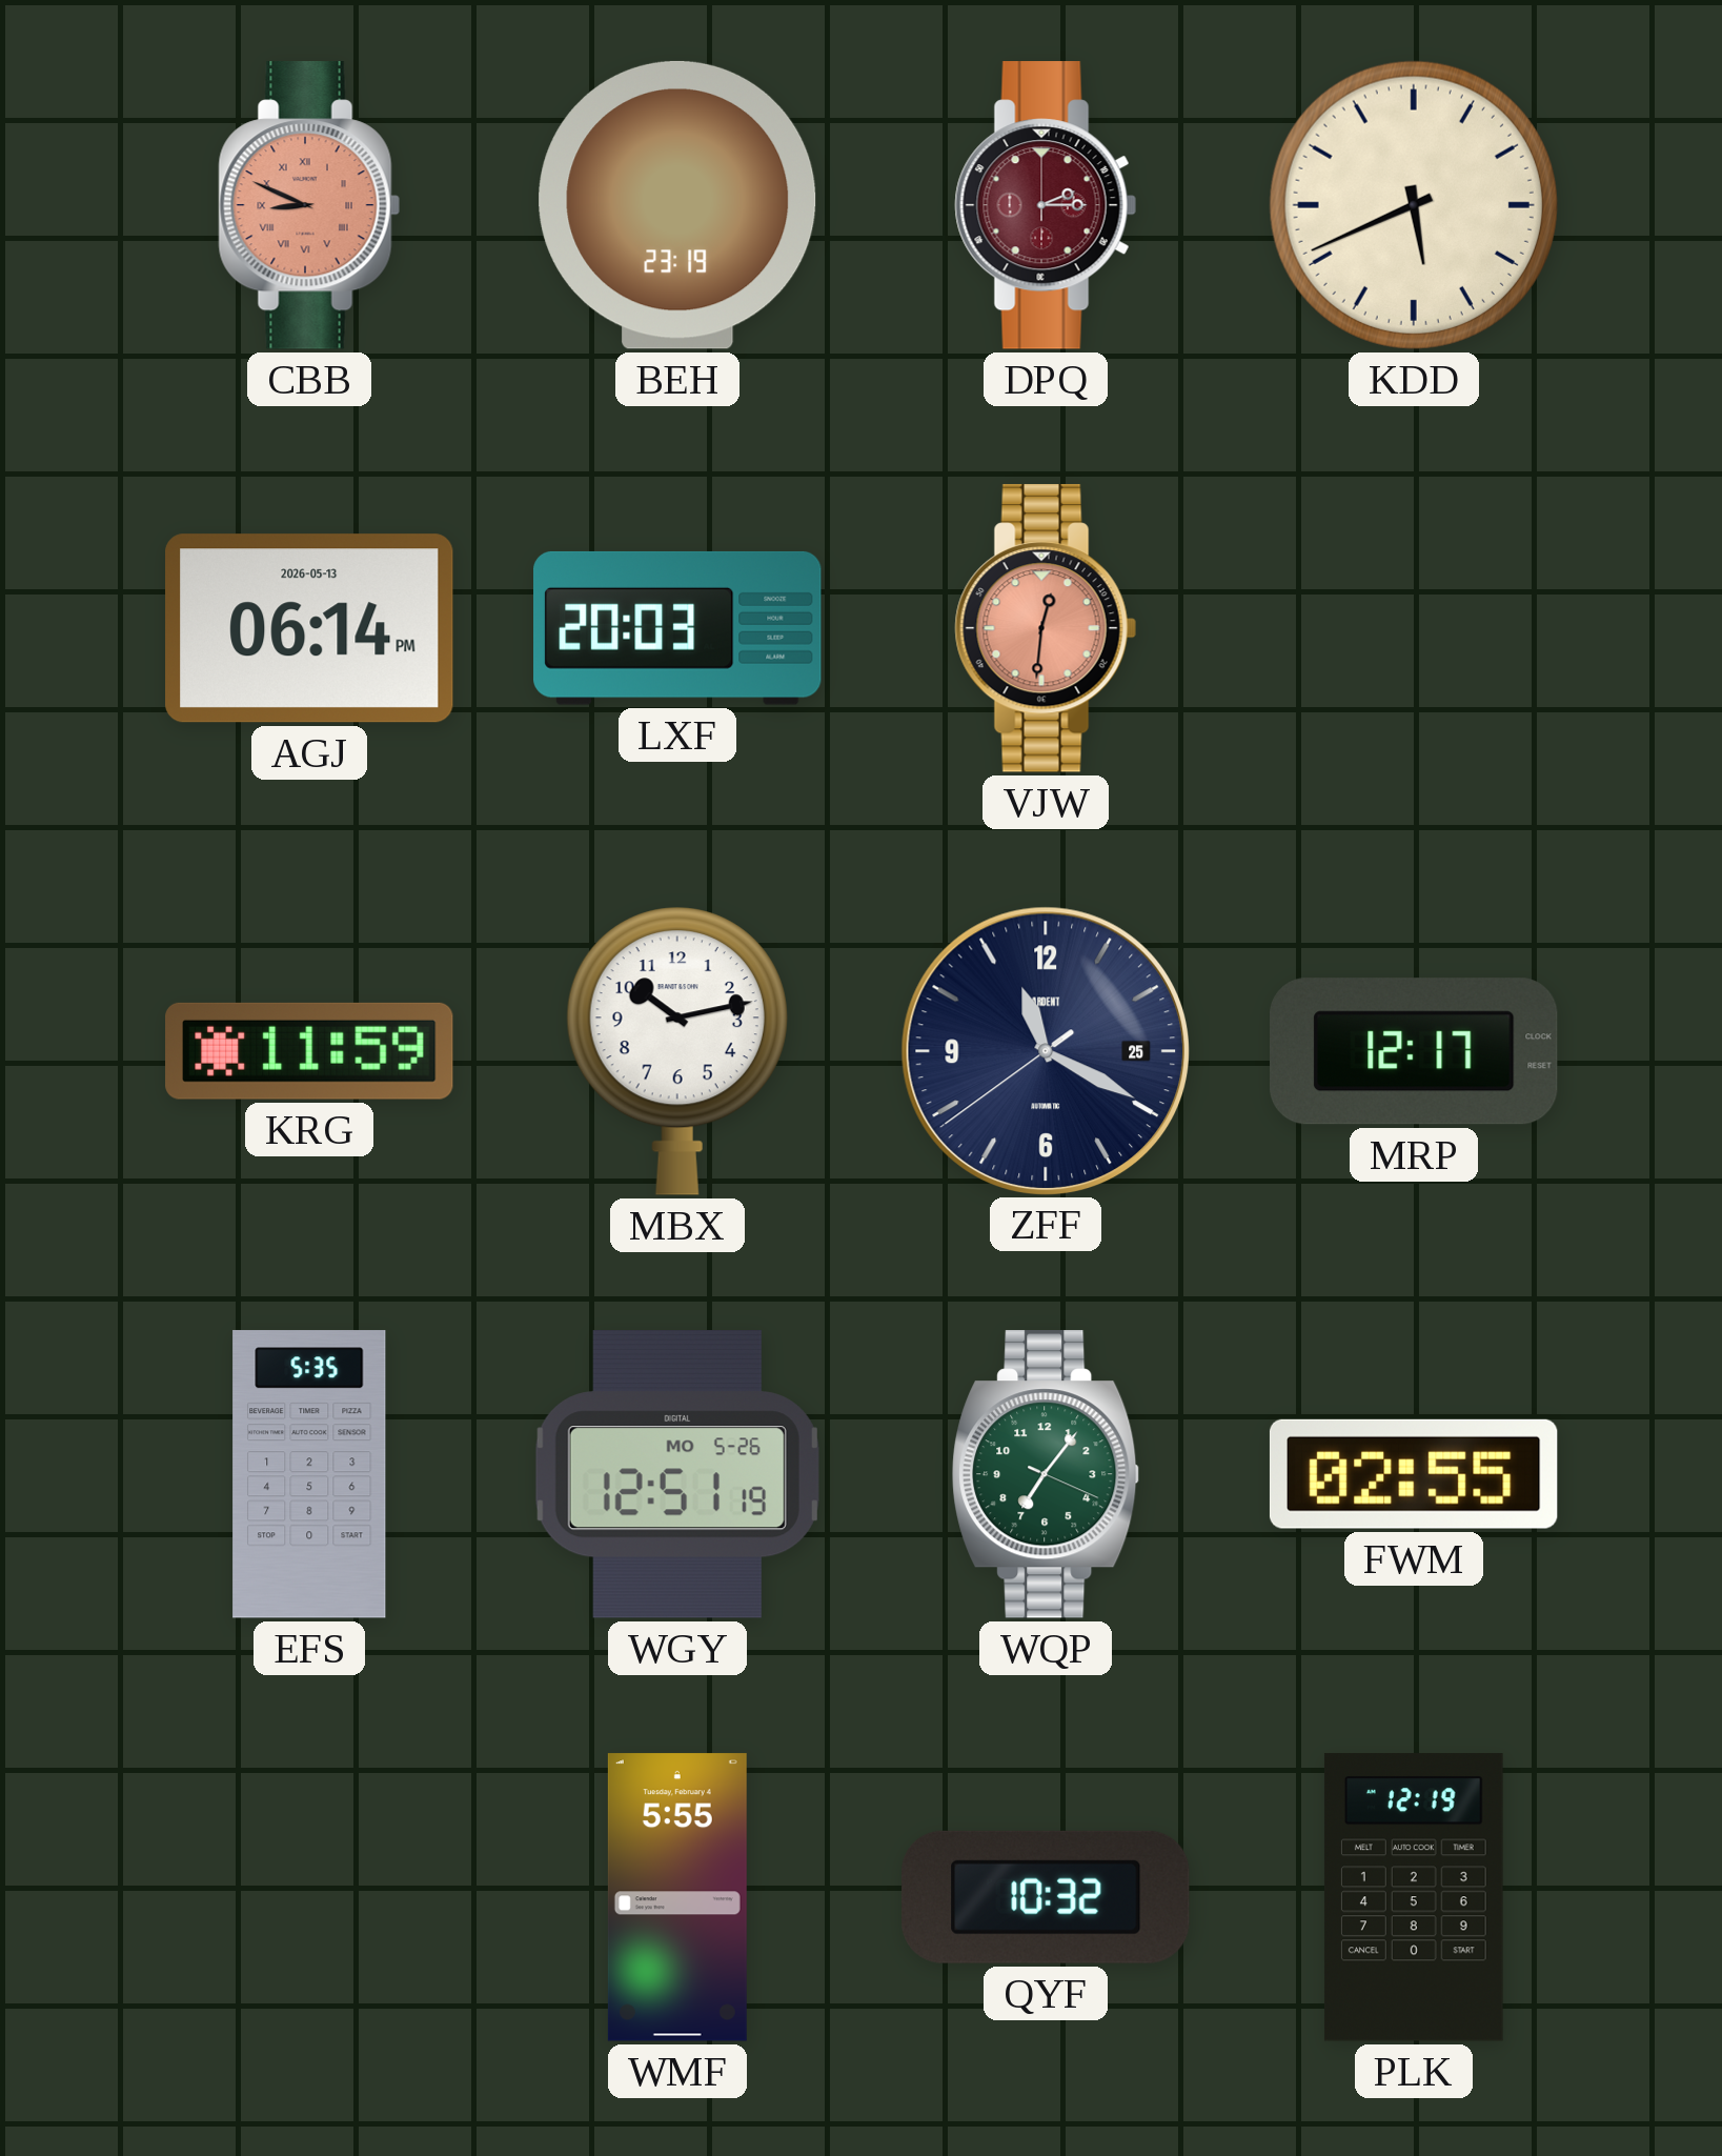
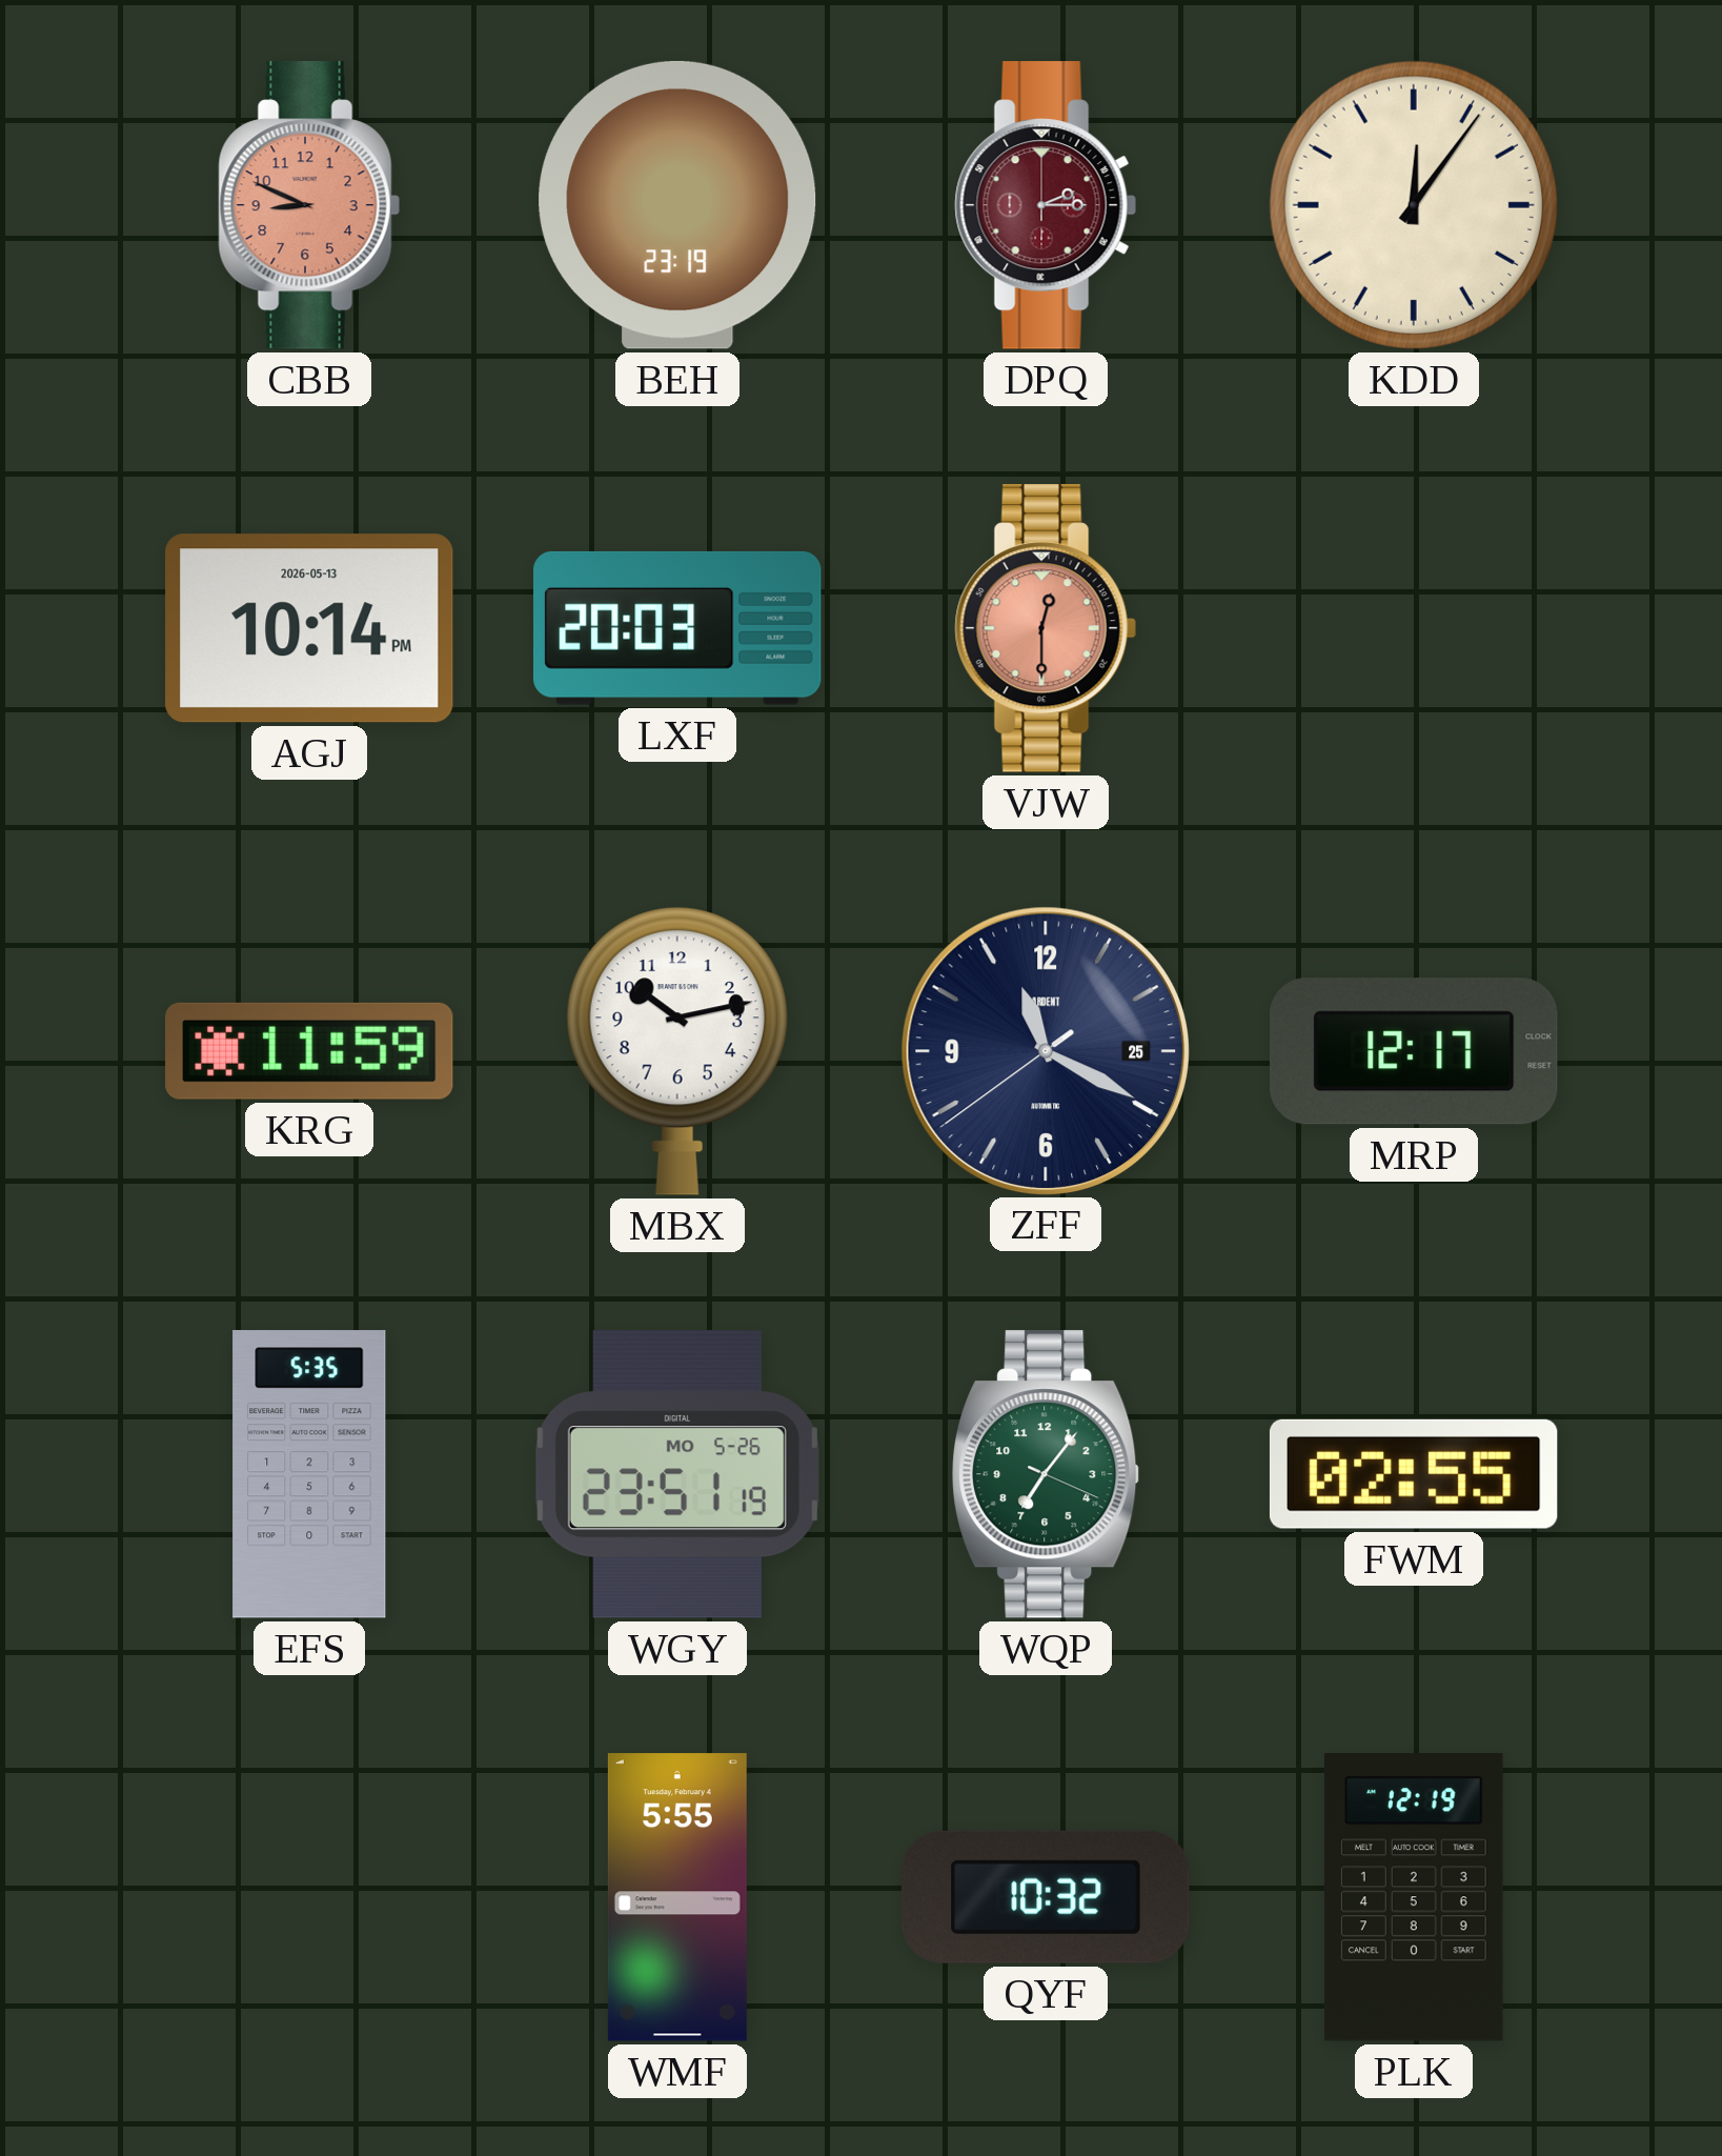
CBB numerals: Roman -> Arabic
KDD: 5:41 -> 12:06
AGJ: 06:14 -> 10:14
VJW: 12:31 -> 12:30
WGY: 12:51 -> 23:51
